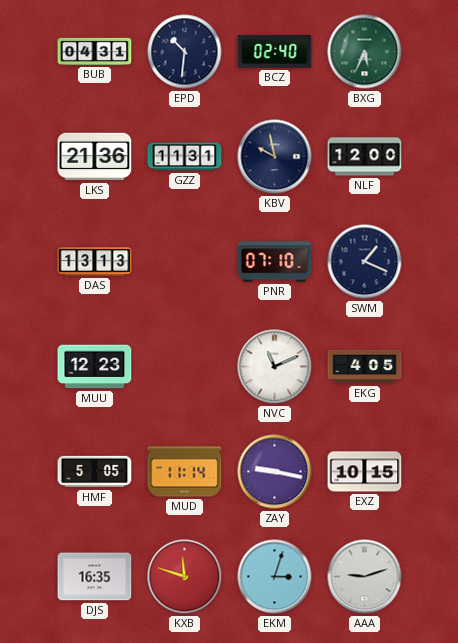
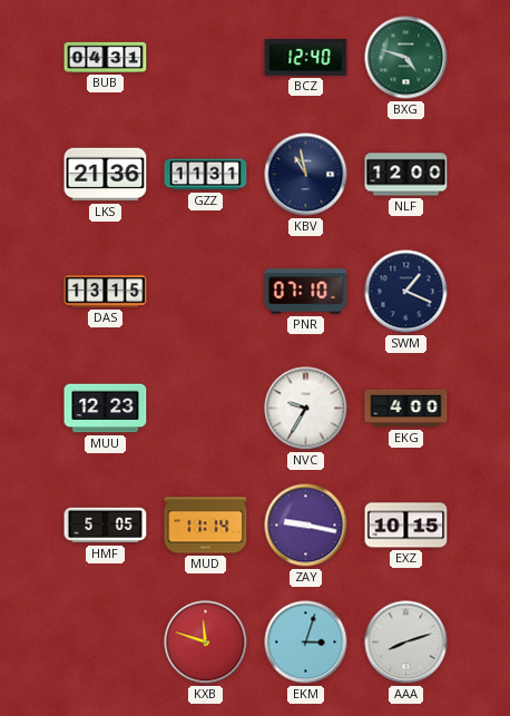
EPD: 10:31 -> none
BCZ: 02:40 -> 12:40
BXG: 5:34 -> 4:48
KBV: 9:58 -> 10:58
DAS: 13:13 -> 13:15
NVC: 11:11 -> 9:35
EKG: 4:05 -> 4:00
DJS: 16:35 -> none
AAA: 9:12 -> 8:12
